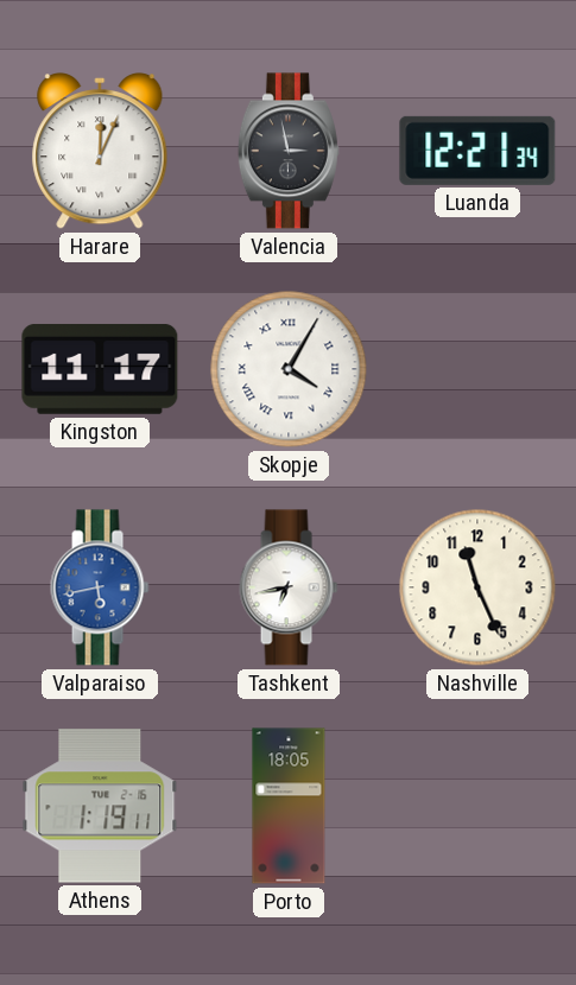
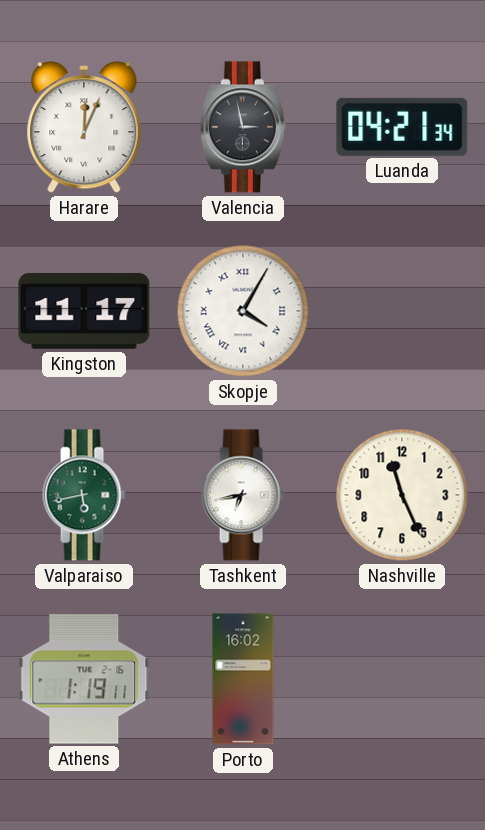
Luanda: 12:21 -> 04:21
Valparaiso dial: blue -> green
Porto: 18:05 -> 16:02
